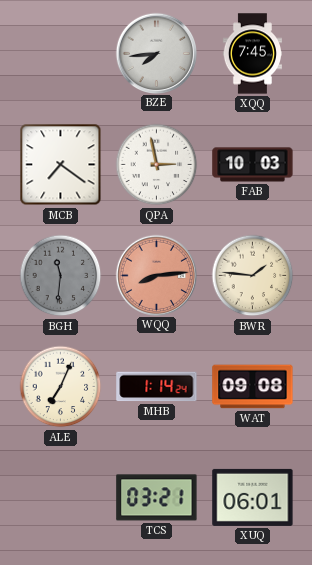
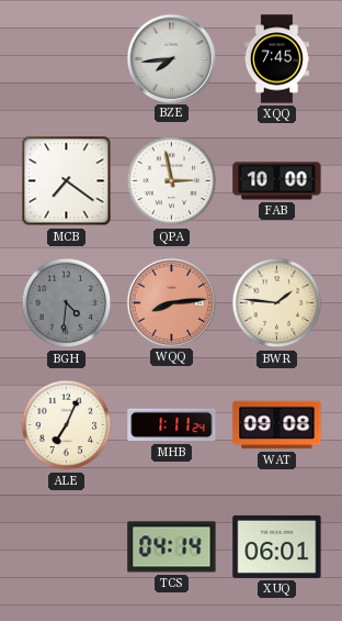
FAB: 10:03 -> 10:00
BGH: 11:31 -> 4:31
MHB: 1:14 -> 1:11
TCS: 03:21 -> 04:14
